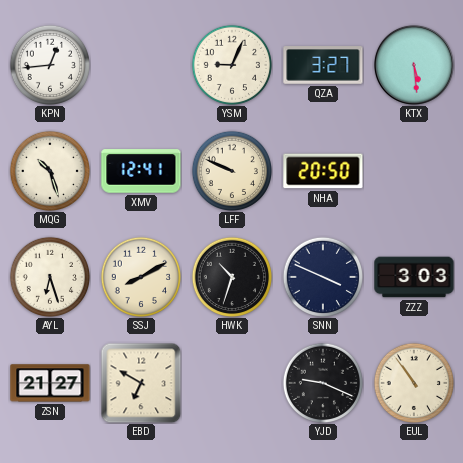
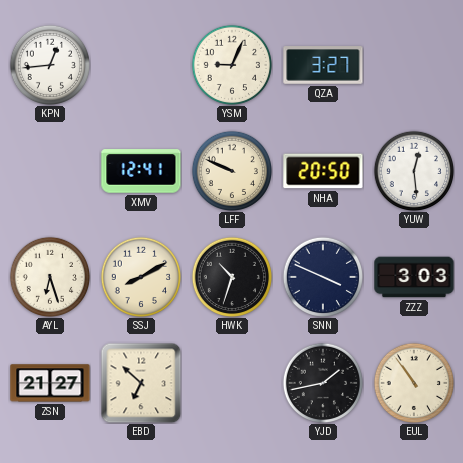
KTX: 5:29 -> none
MQG: 10:27 -> none
YUW: none -> 12:29
EBD: 6:50 -> 6:52
YJD: 9:19 -> 1:43
